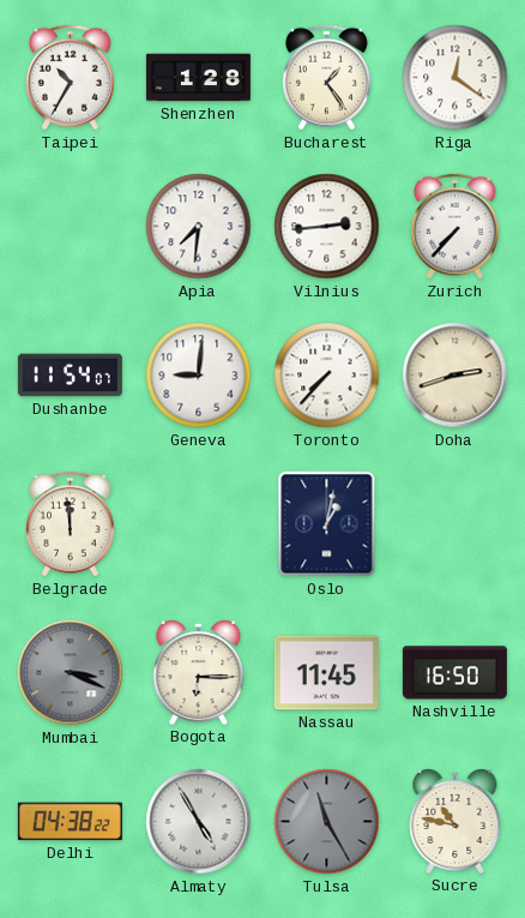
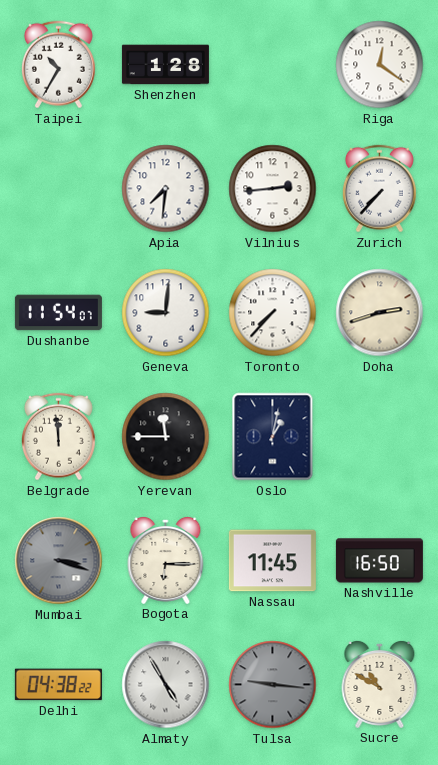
Bucharest: 1:24 -> none
Yerevan: none -> 11:45
Mumbai: 3:19 -> 3:18
Tulsa: 11:25 -> 9:16
Sucre: 10:47 -> 10:50
